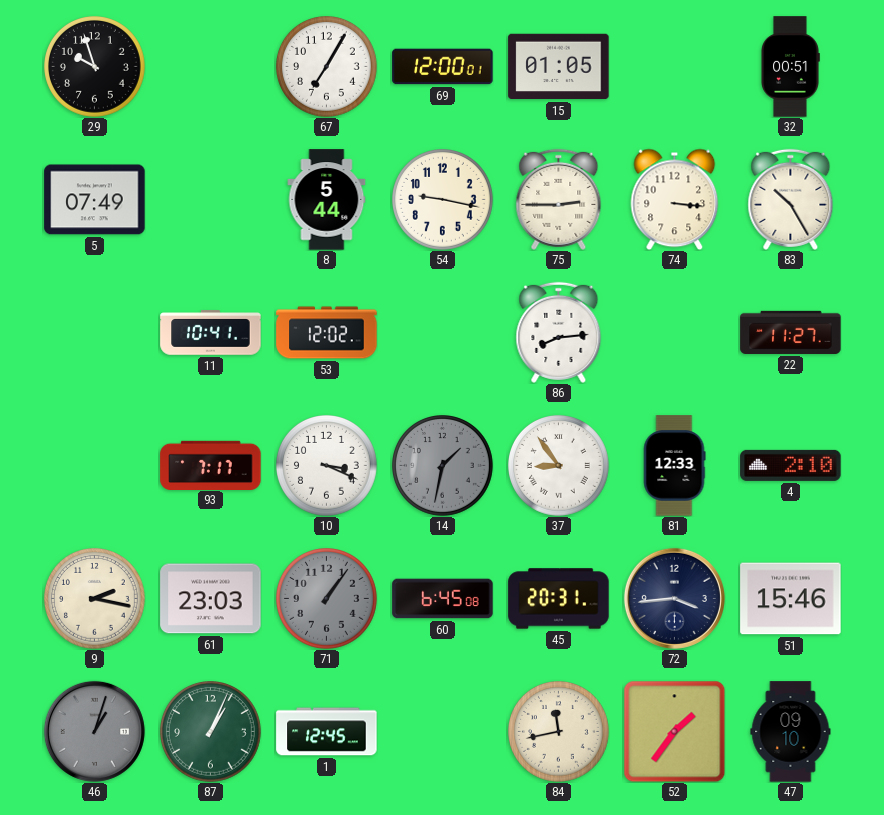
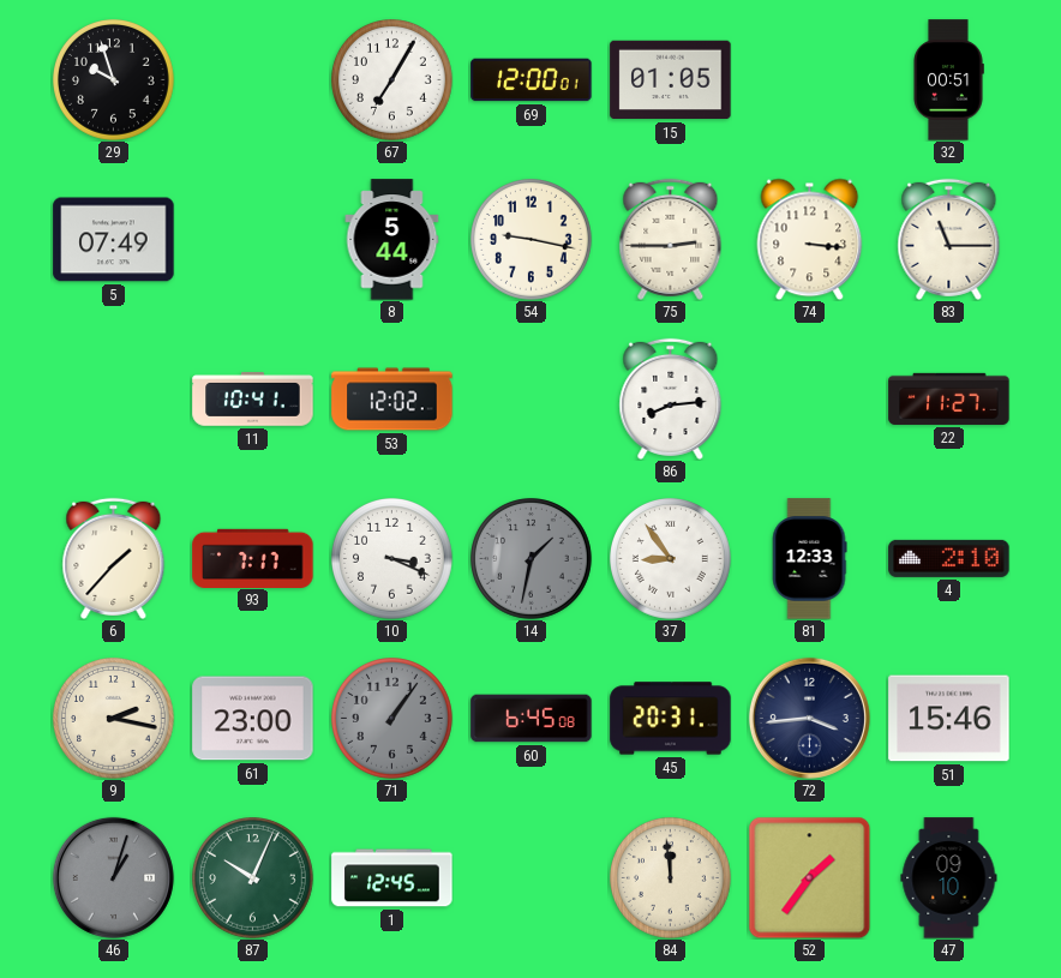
83: 10:25 -> 11:15
6: none -> 1:37
61: 23:03 -> 23:00
87: 1:04 -> 10:04
84: 11:43 -> 11:59
